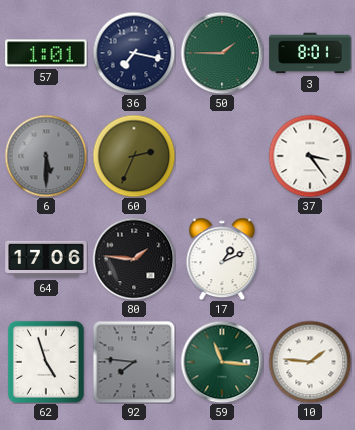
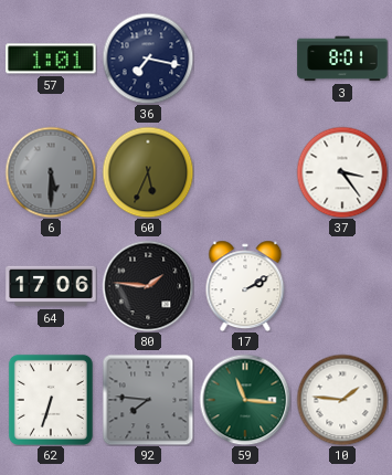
50: 1:45 -> none
60: 2:34 -> 5:34
17: 1:11 -> 2:10
62: 4:57 -> 6:33
